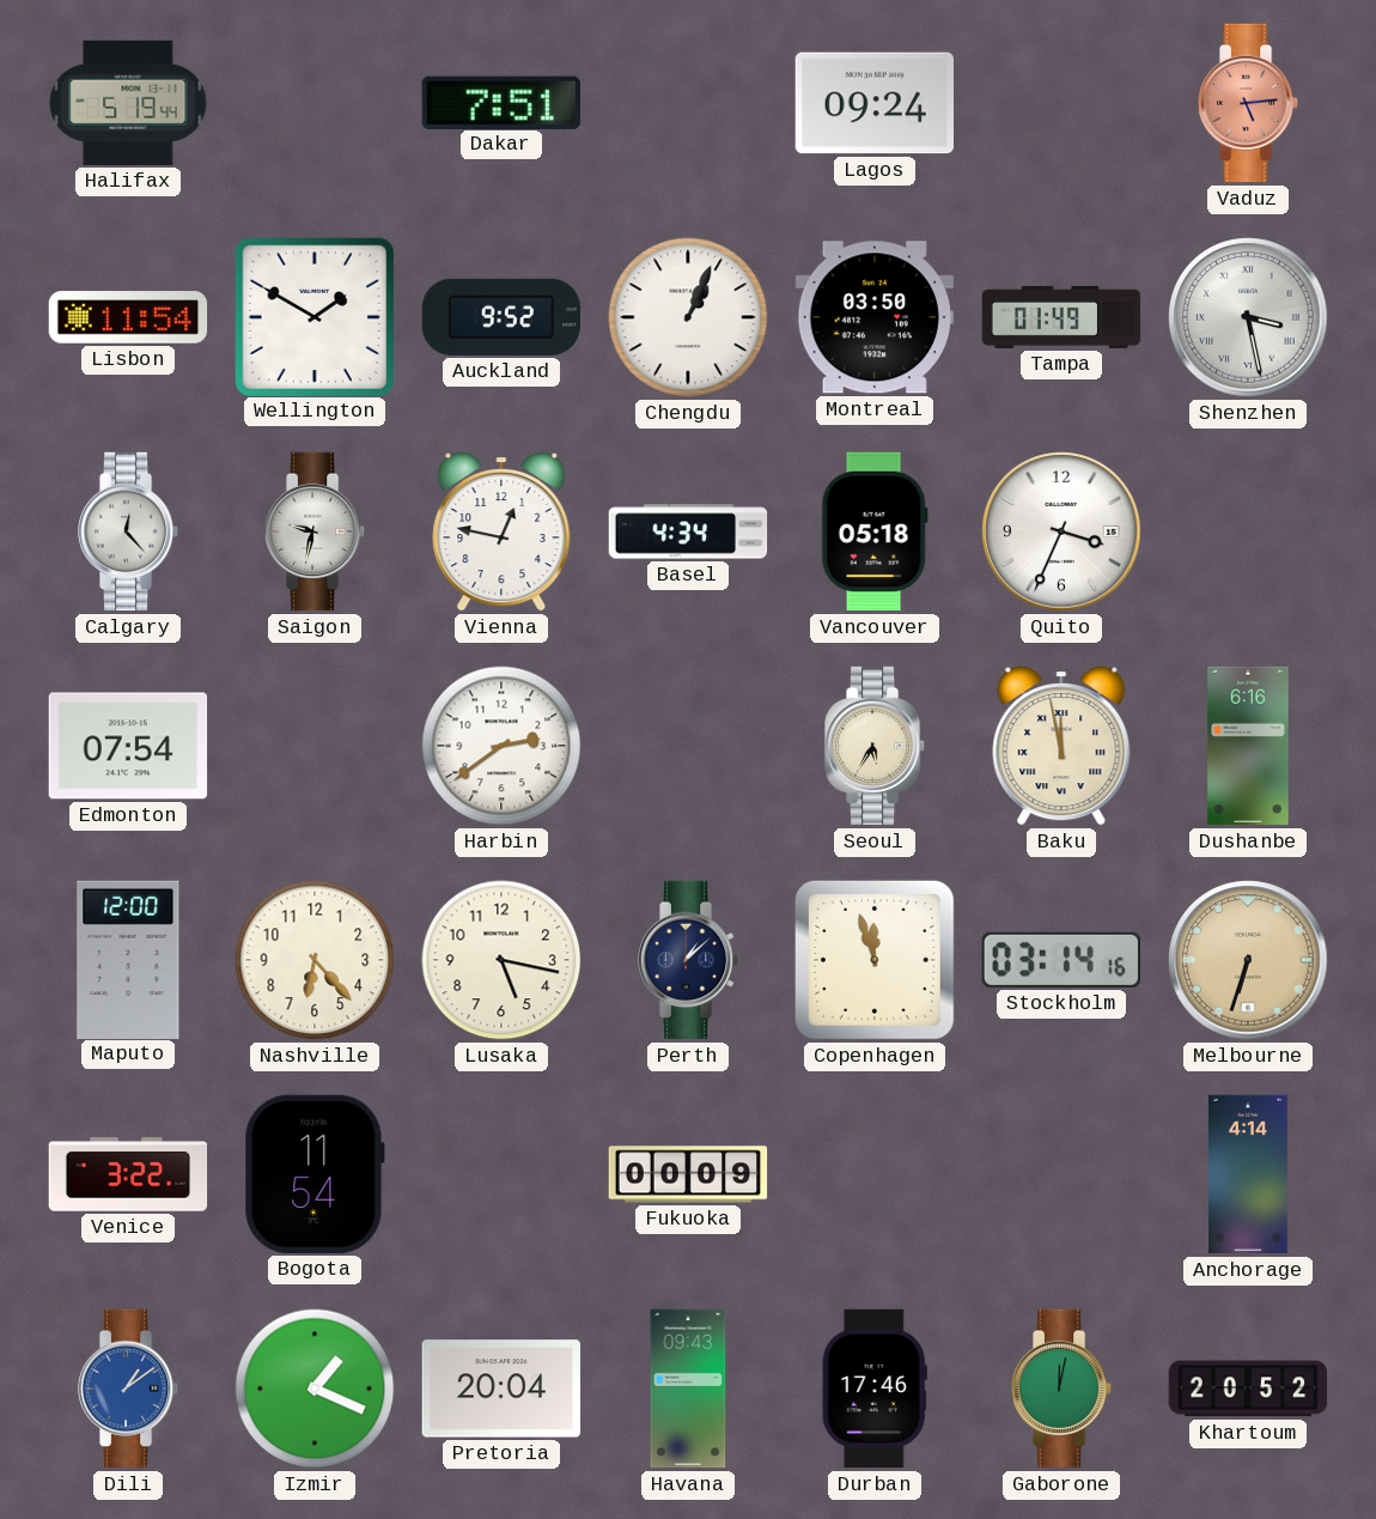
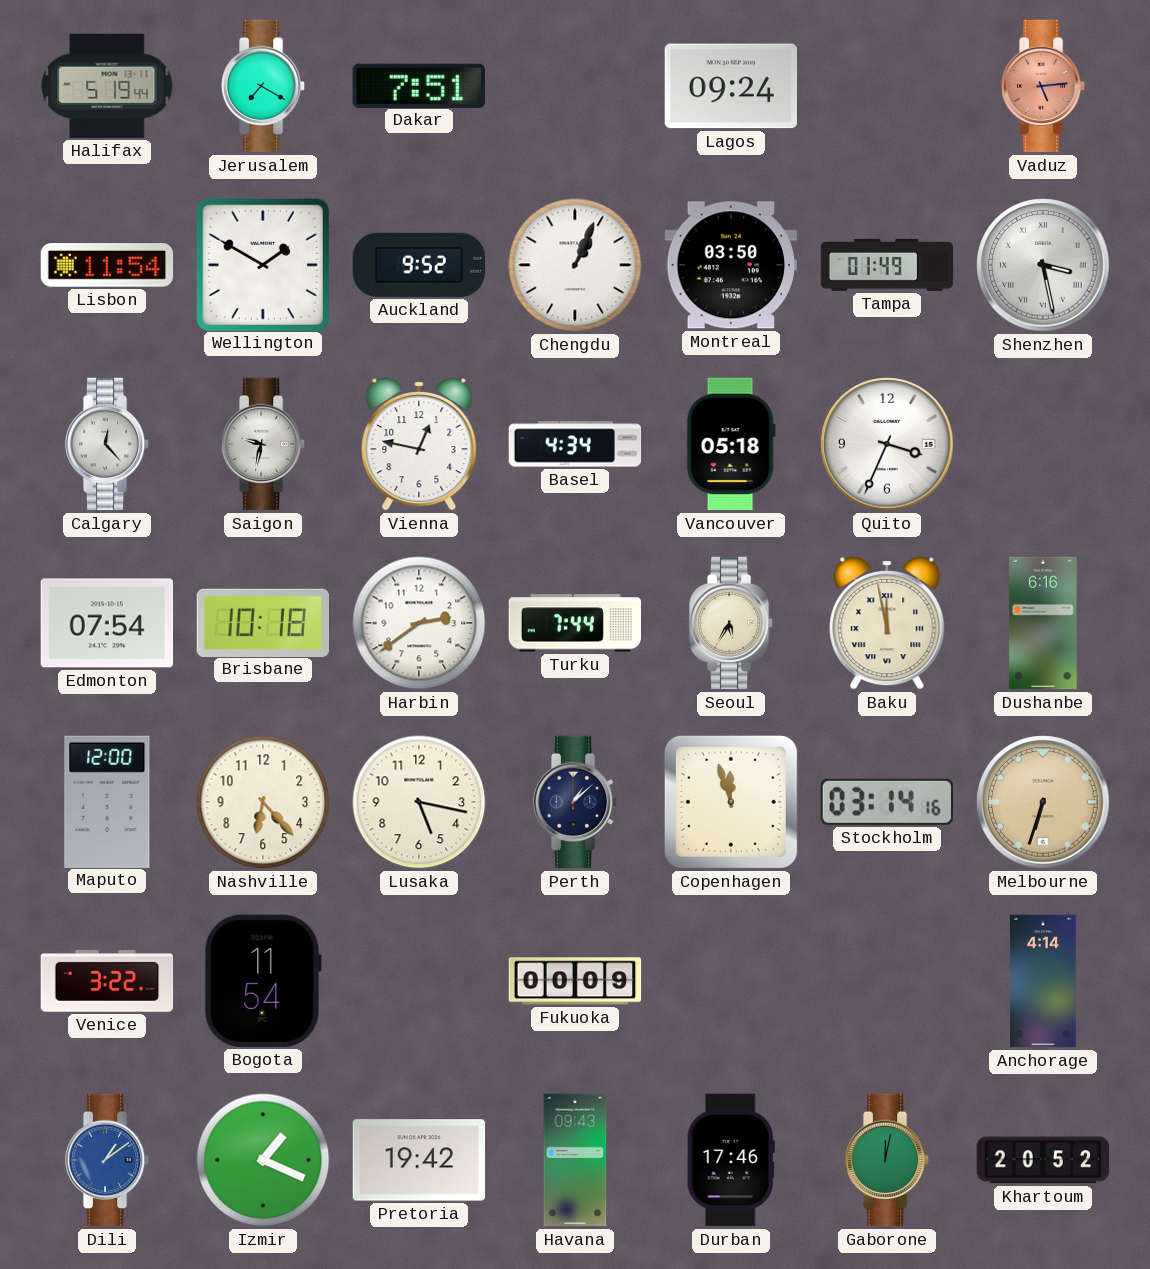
Jerusalem: none -> 7:20
Brisbane: none -> 10:18
Turku: none -> 7:44
Pretoria: 20:04 -> 19:42
